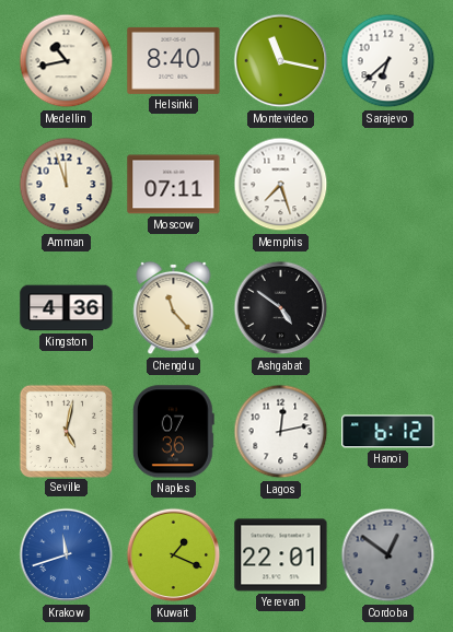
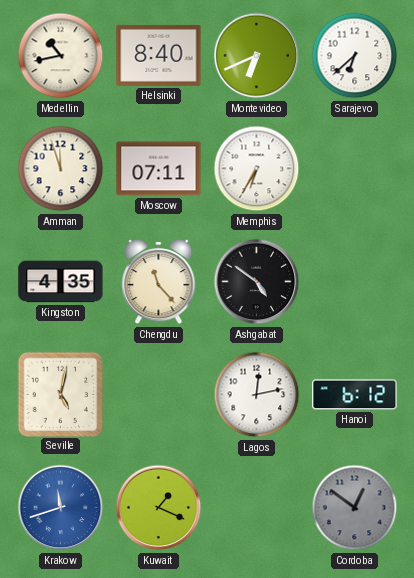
Montevideo: 11:17 -> 6:41
Memphis: 7:27 -> 6:35
Kingston: 4:36 -> 4:35
Naples: 07:36 -> none
Yerevan: 22:01 -> none
